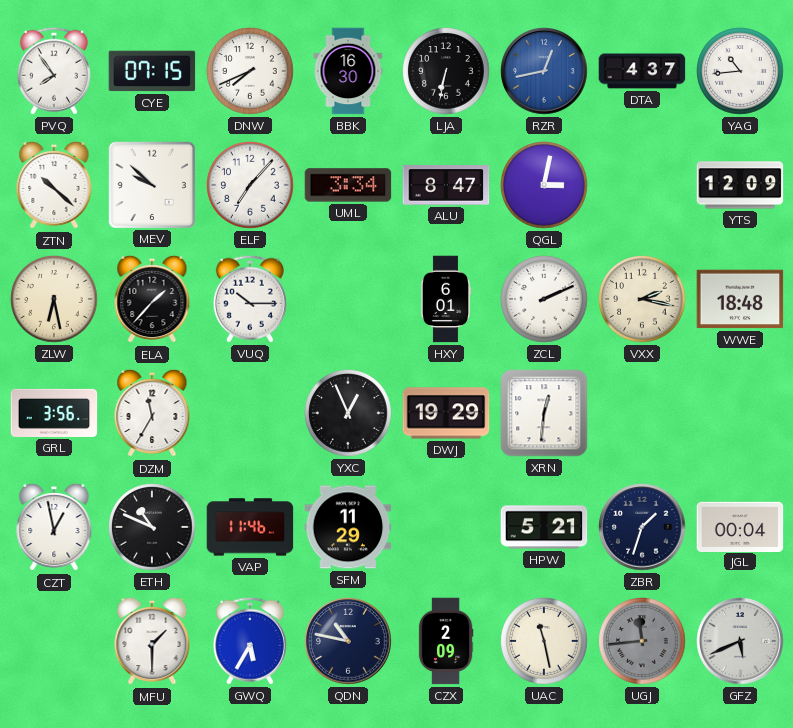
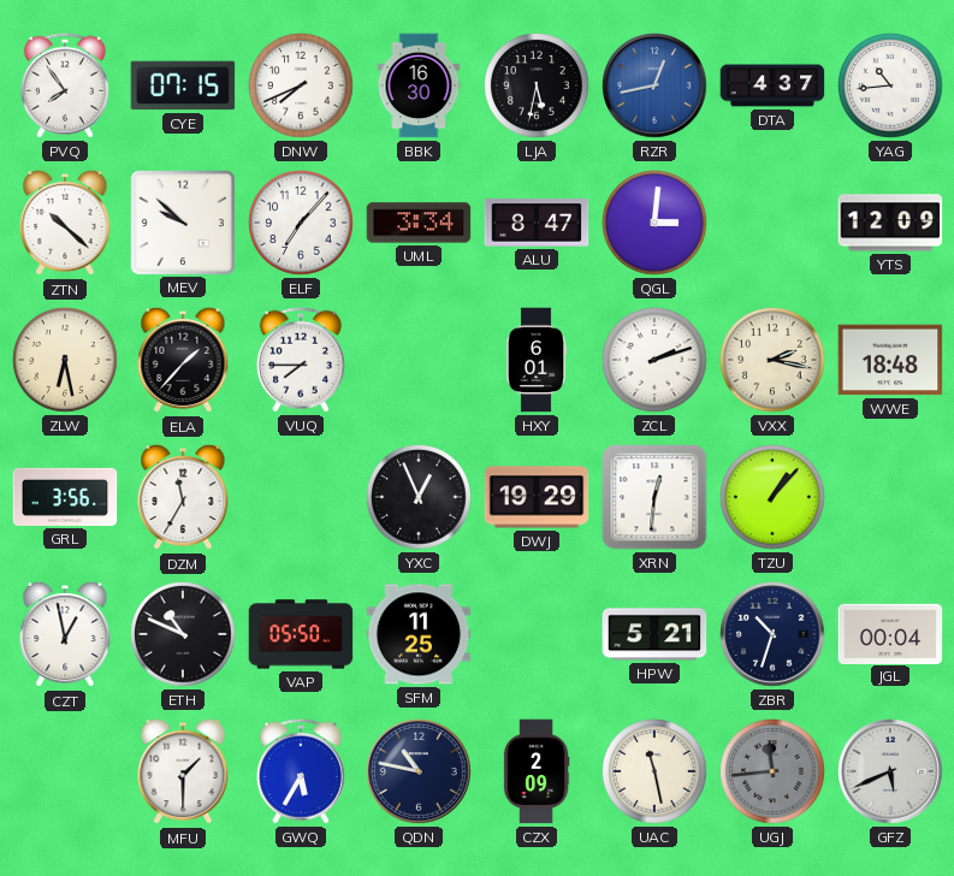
LJA: 6:32 -> 5:32
QGL: 3:02 -> 3:01
VUQ: 10:15 -> 7:45
ZCL: 2:11 -> 2:12
TZU: none -> 1:07
VAP: 11:46 -> 05:50
SFM: 11:29 -> 11:25
ZBR: 1:33 -> 10:33
